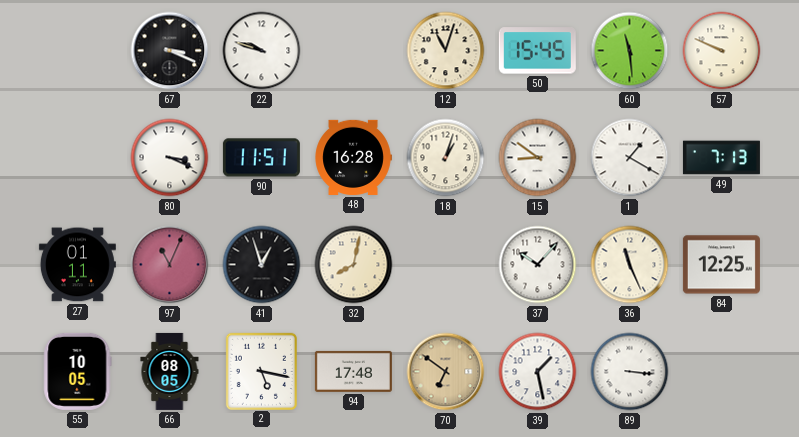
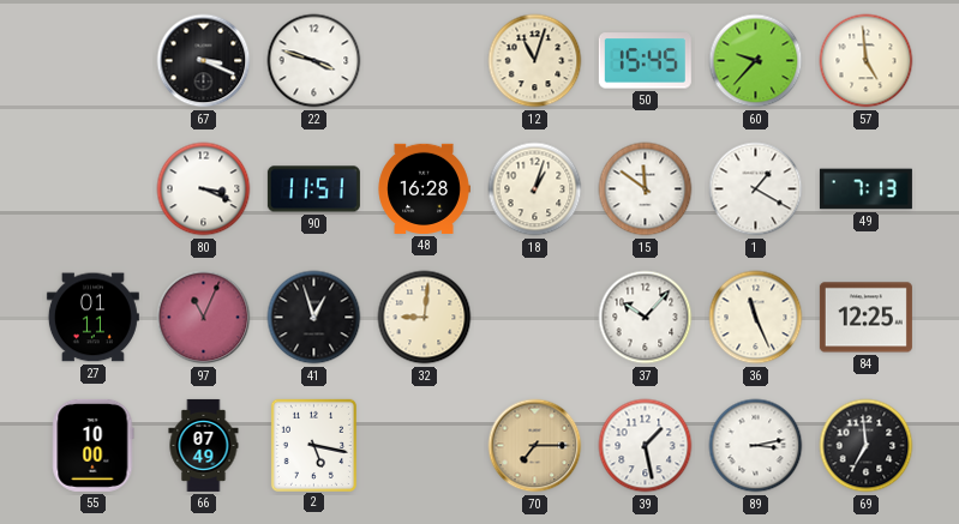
22: 9:48 -> 3:48
60: 11:29 -> 9:37
57: 9:49 -> 4:59
15: 8:51 -> 11:51
32: 8:02 -> 9:01
55: 10:05 -> 10:00
66: 08:05 -> 07:49
94: 17:48 -> none
70: 6:51 -> 7:15
89: 3:16 -> 3:13
69: none -> 6:59
